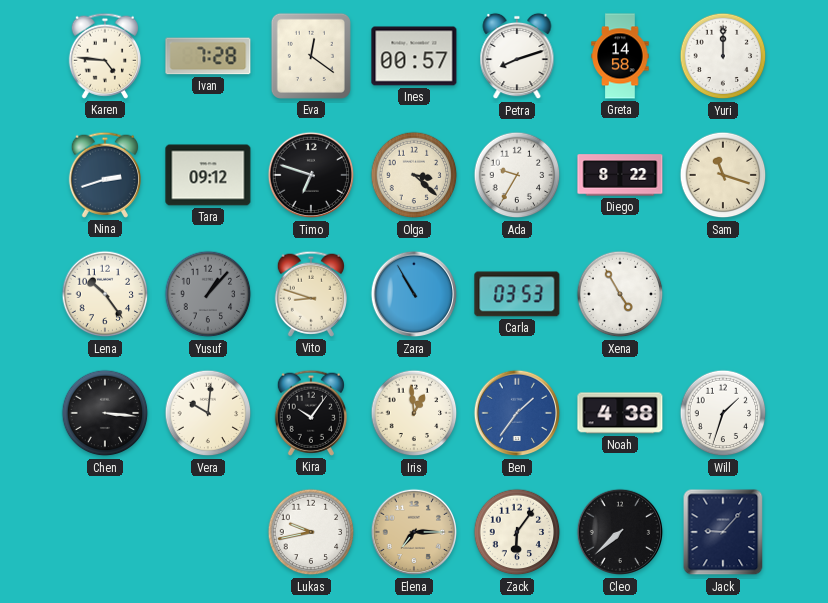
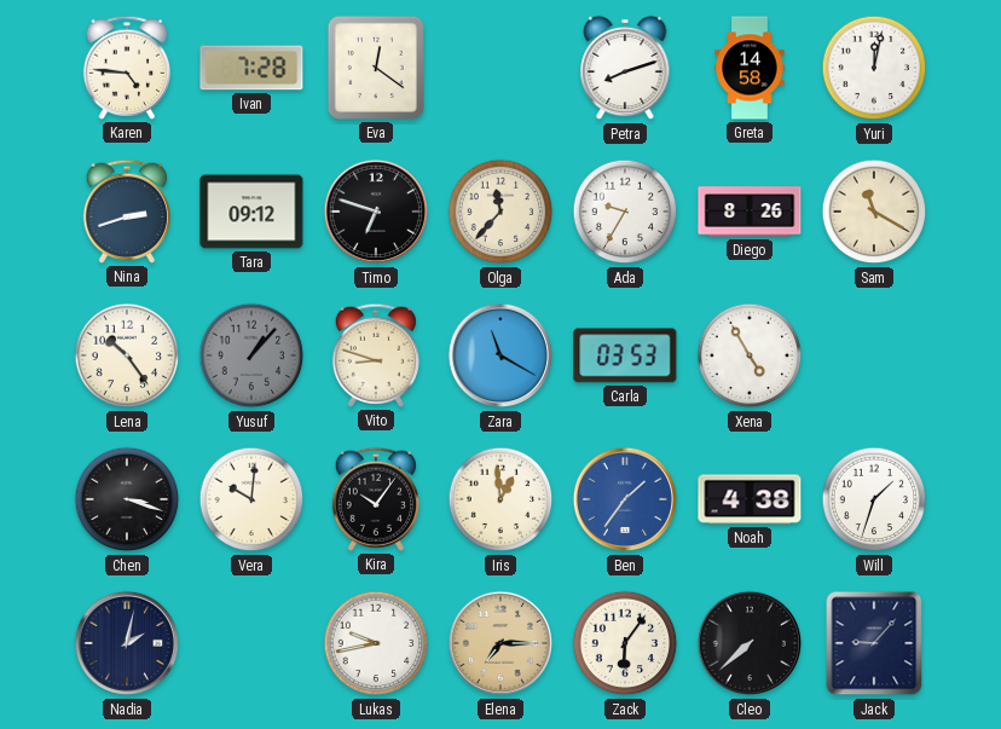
Ines: 00:57 -> none
Yuri: 12:00 -> 12:02
Olga: 3:22 -> 11:37
Diego: 8:22 -> 8:26
Sam: 11:18 -> 11:20
Zara: 10:55 -> 11:20
Chen: 3:16 -> 3:18
Nadia: none -> 2:02
